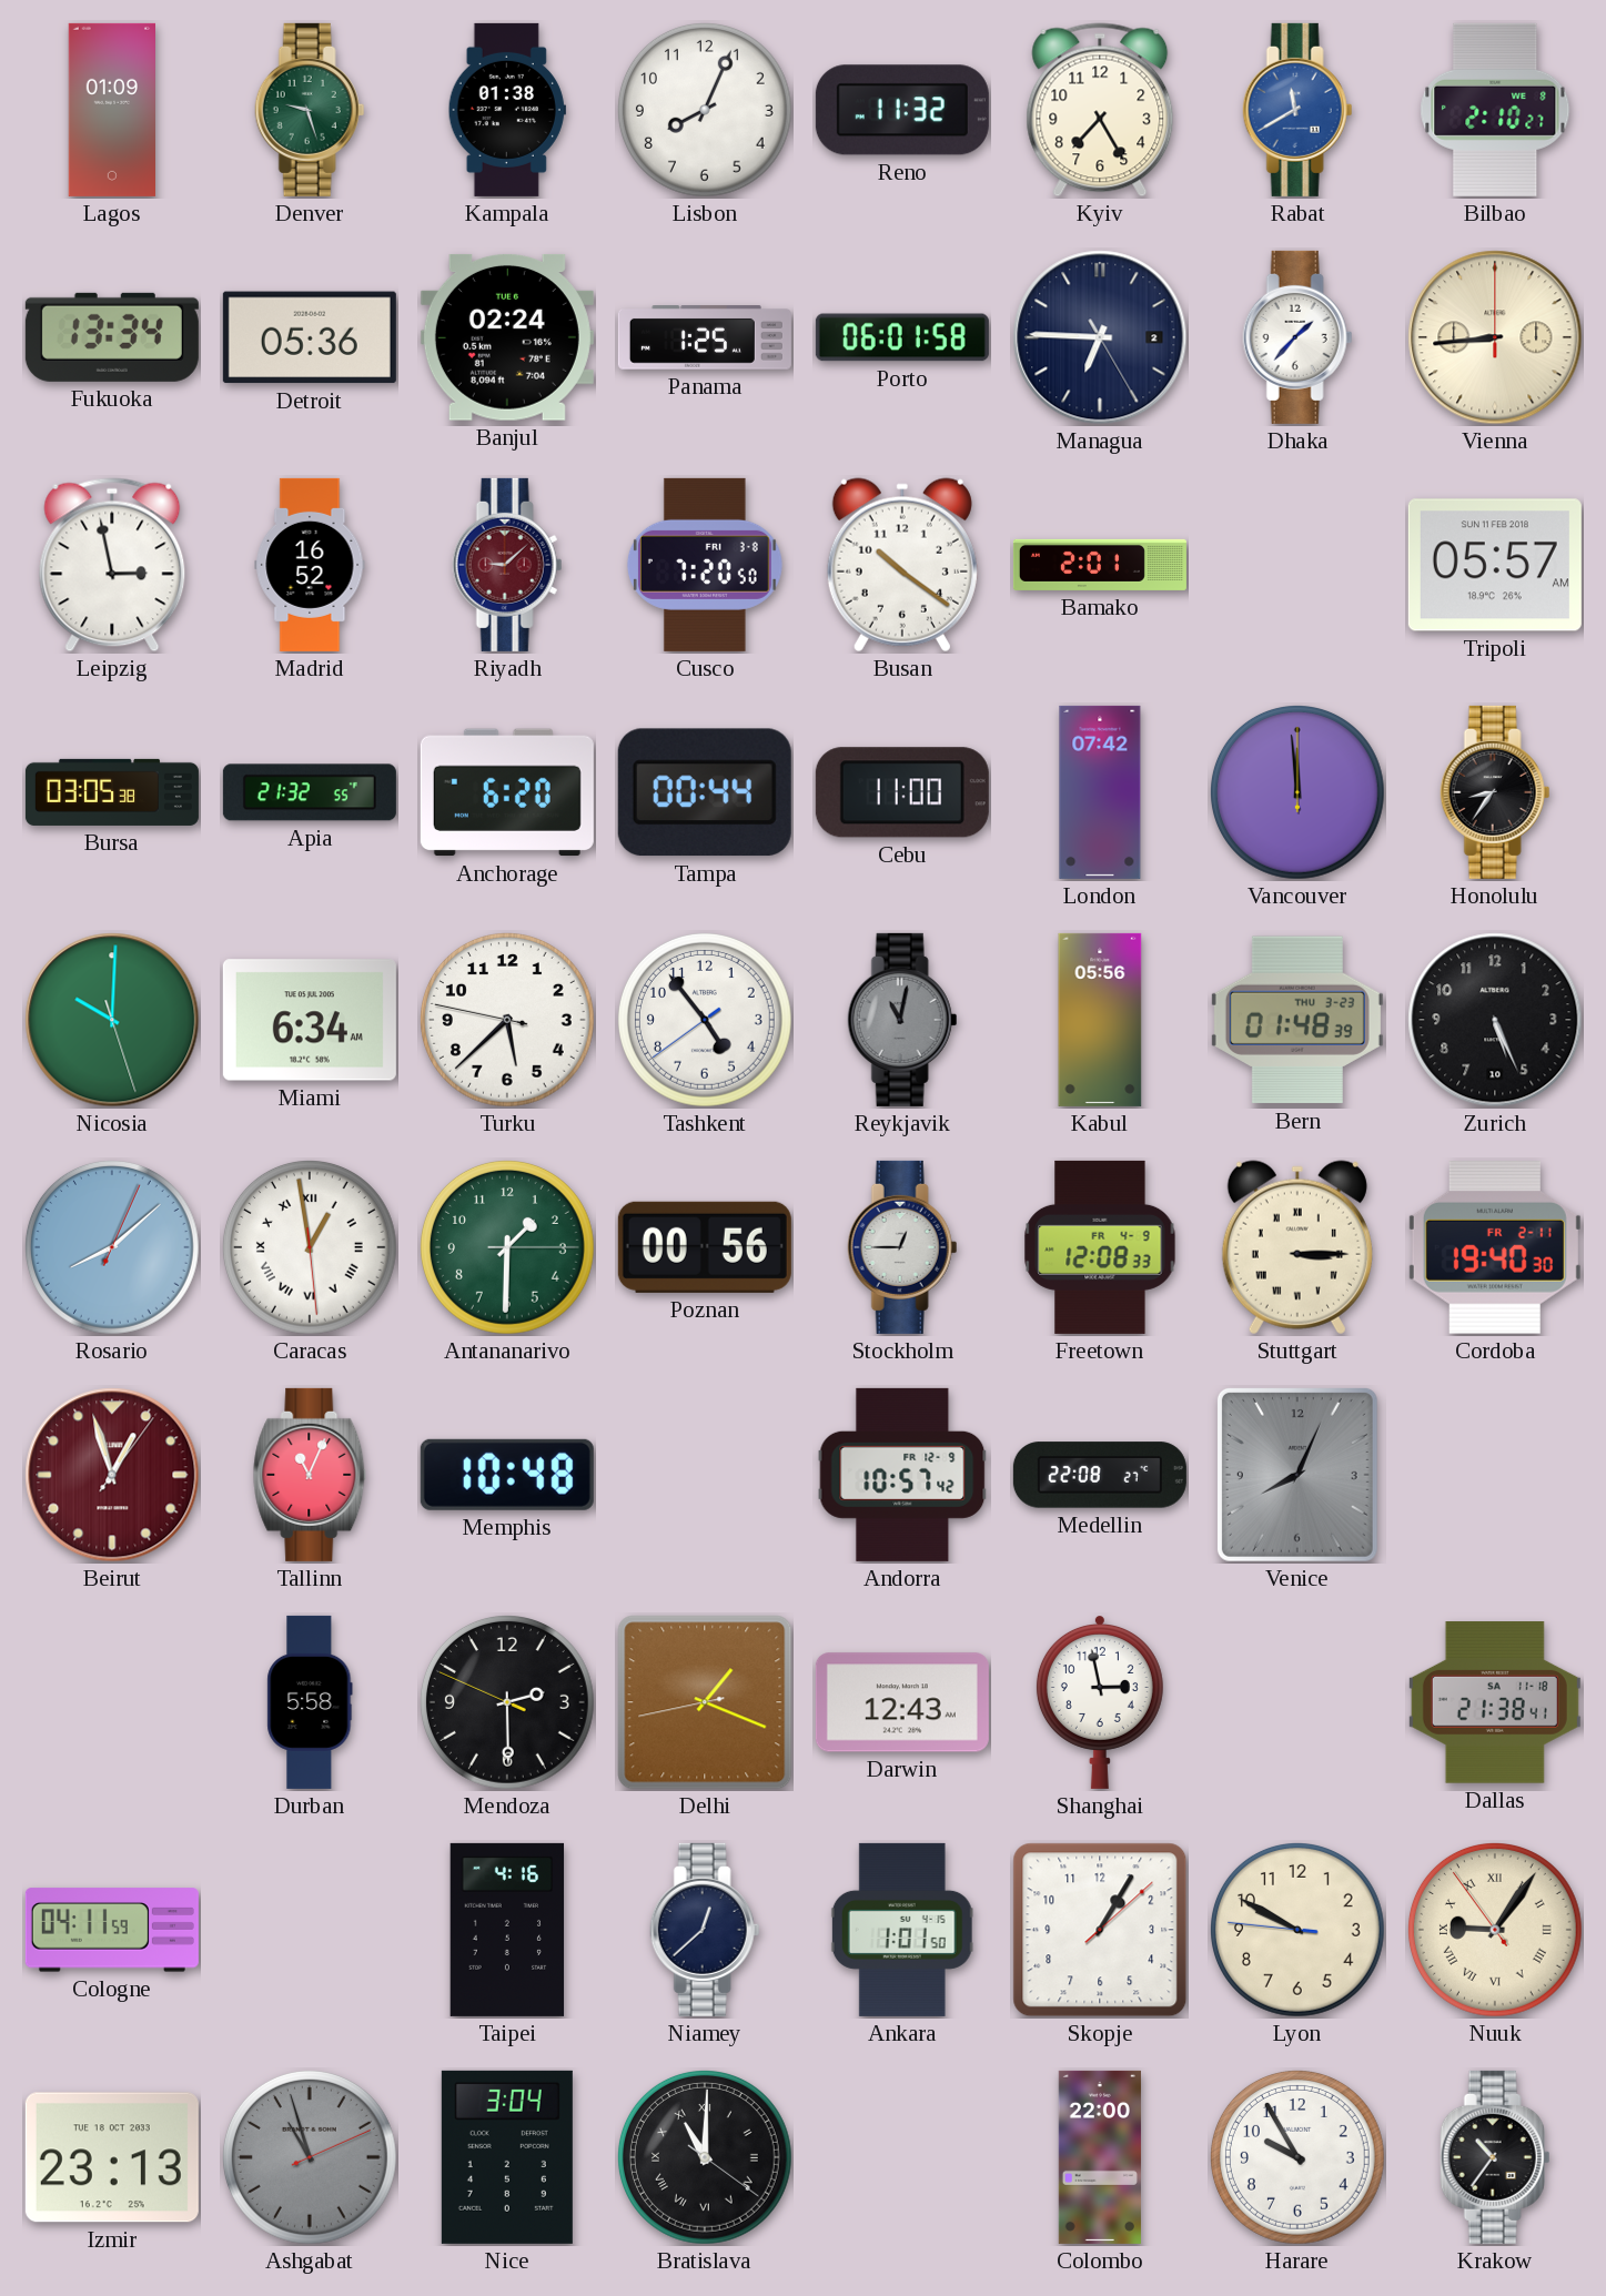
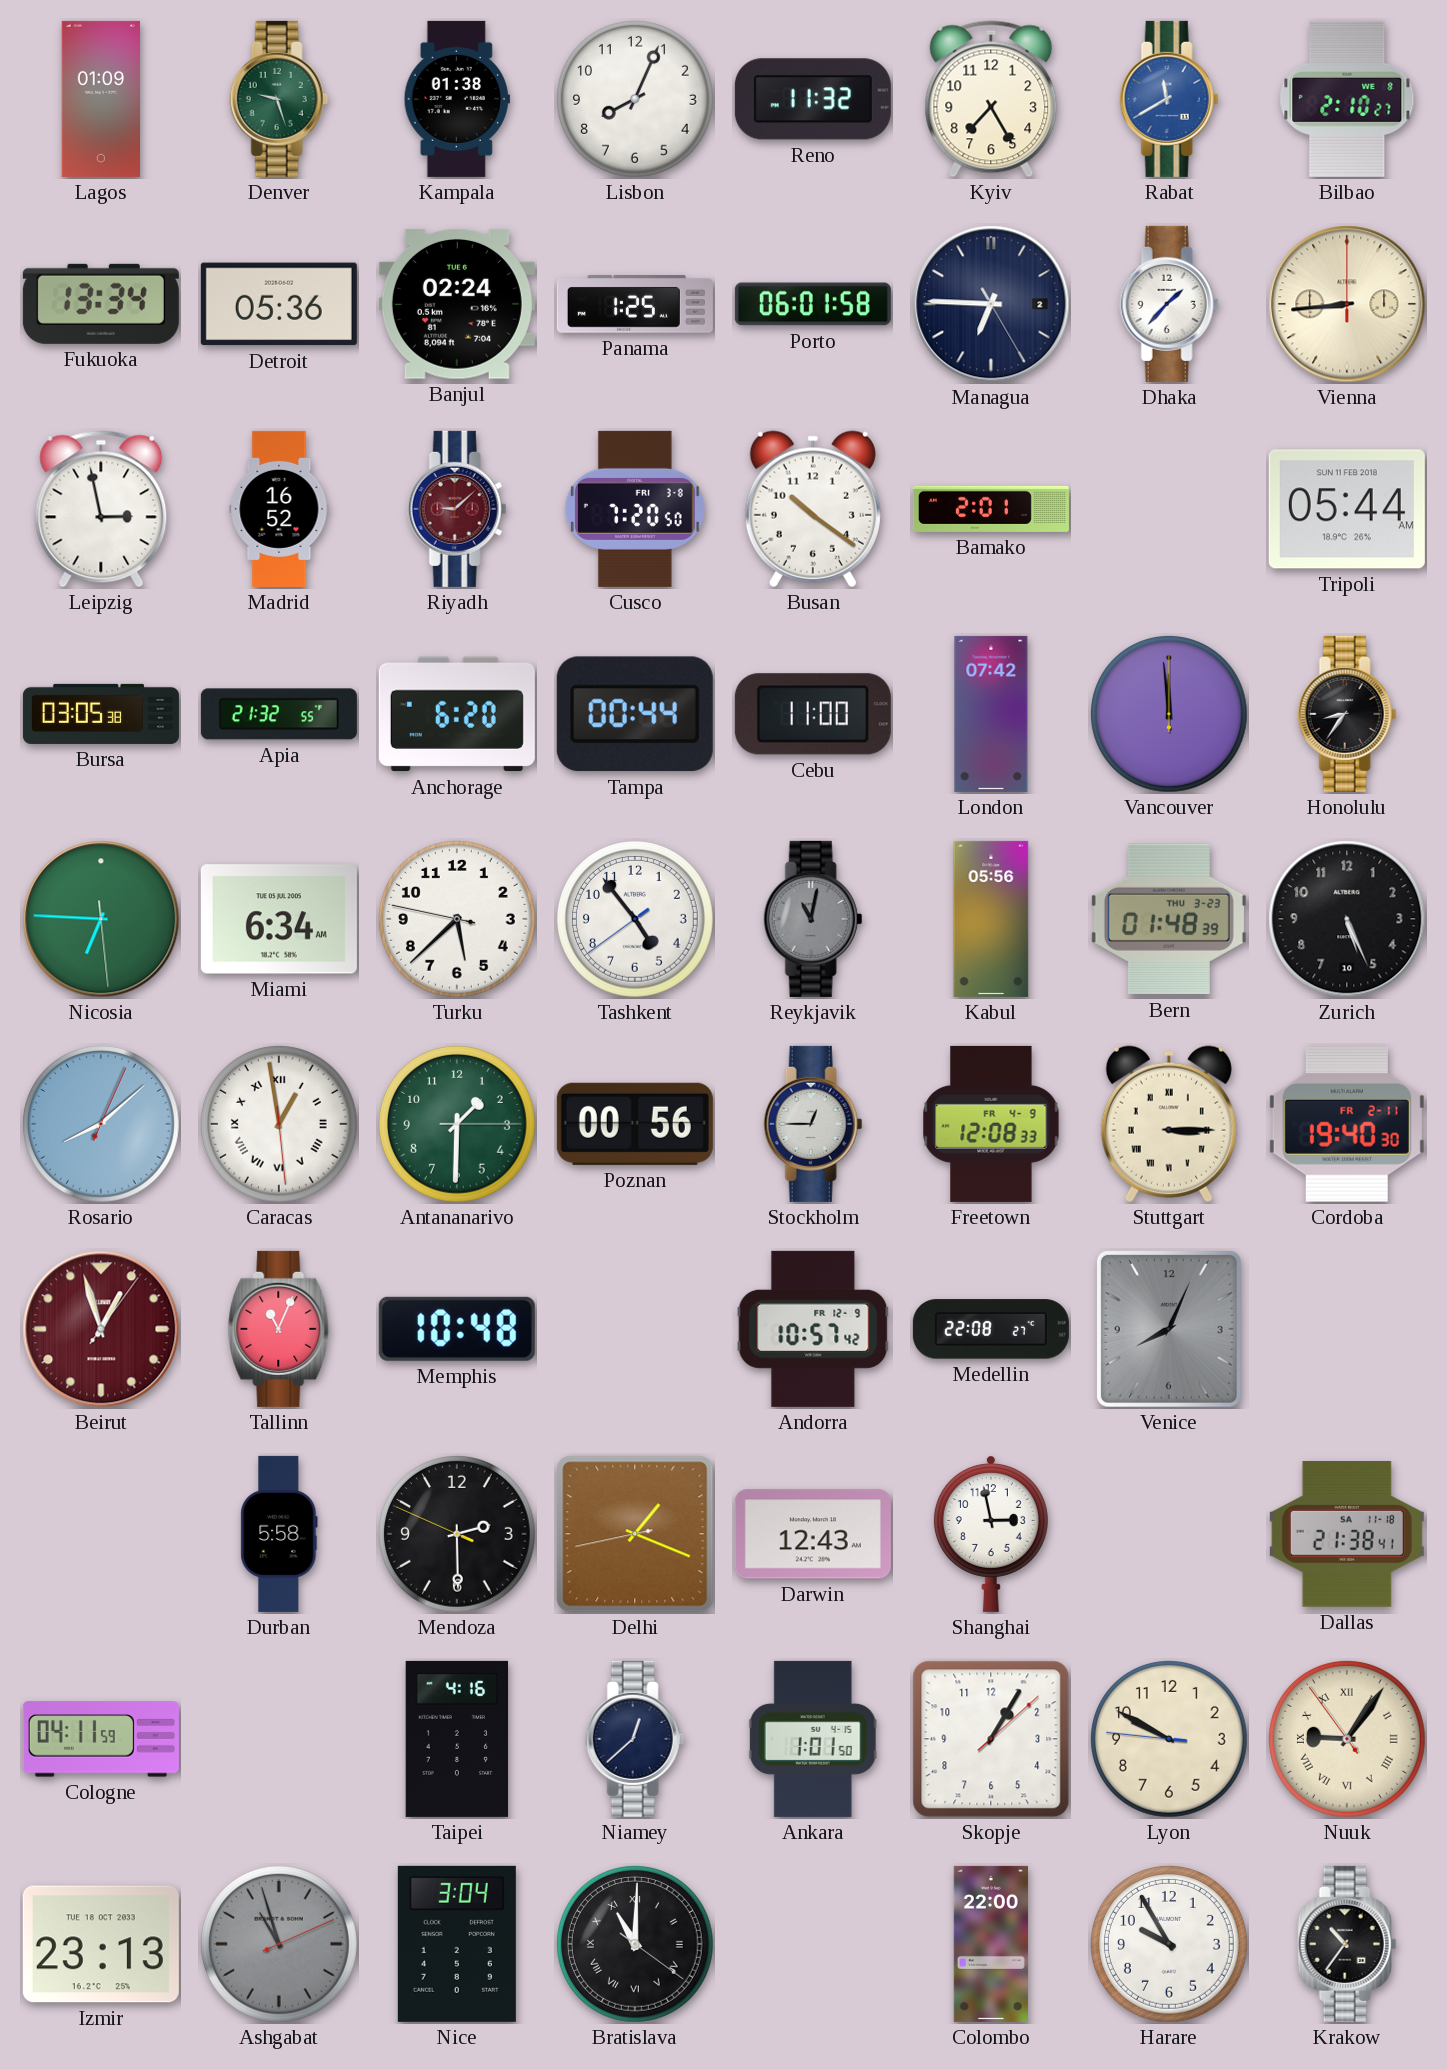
Tripoli: 05:57 -> 05:44
Nicosia: 10:00 -> 6:45
